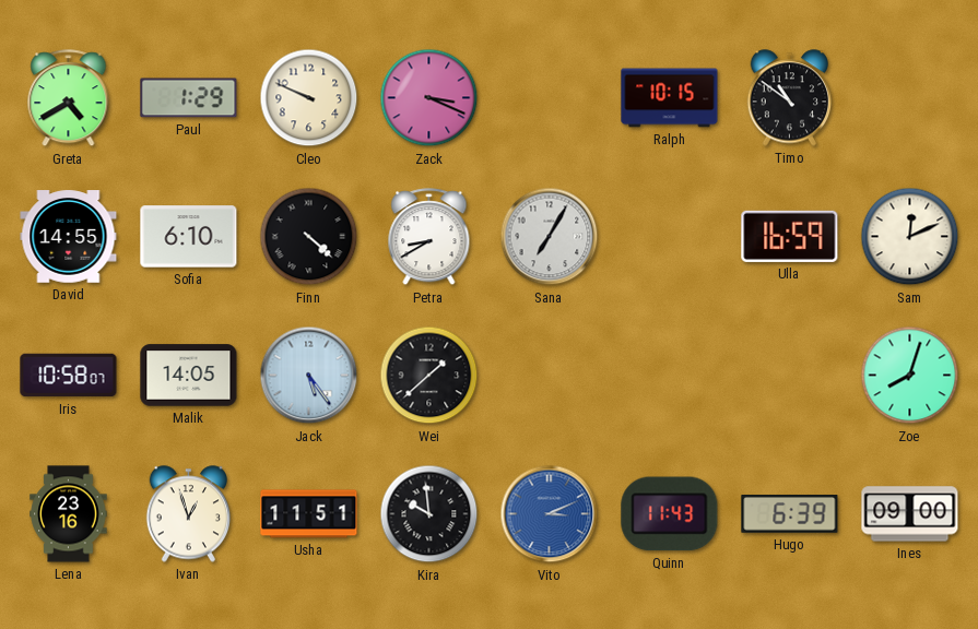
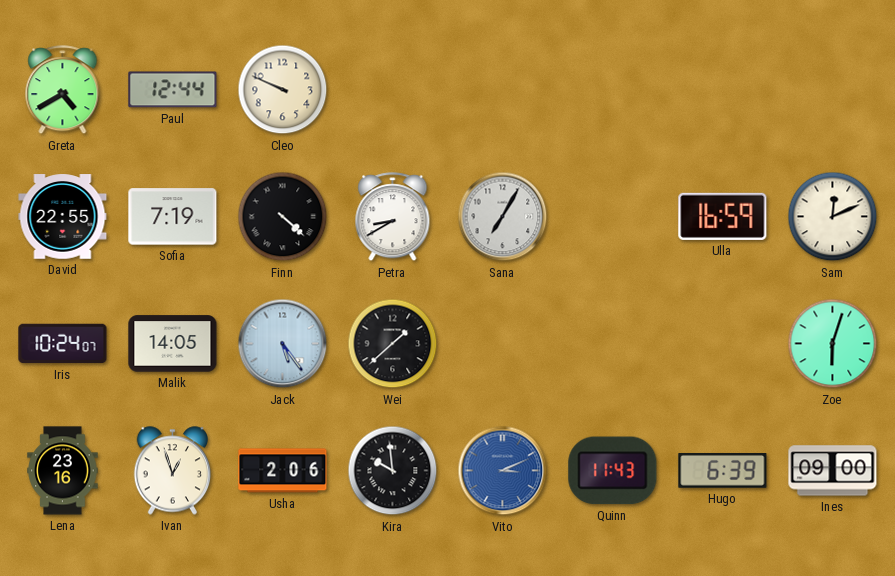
Paul: 1:29 -> 12:44
Zack: 3:19 -> none
Ralph: 10:15 -> none
Timo: 10:51 -> none
David: 14:55 -> 22:55
Sofia: 6:10 -> 7:19
Iris: 10:58 -> 10:24
Zoe: 8:03 -> 6:03
Usha: 11:51 -> 2:06
